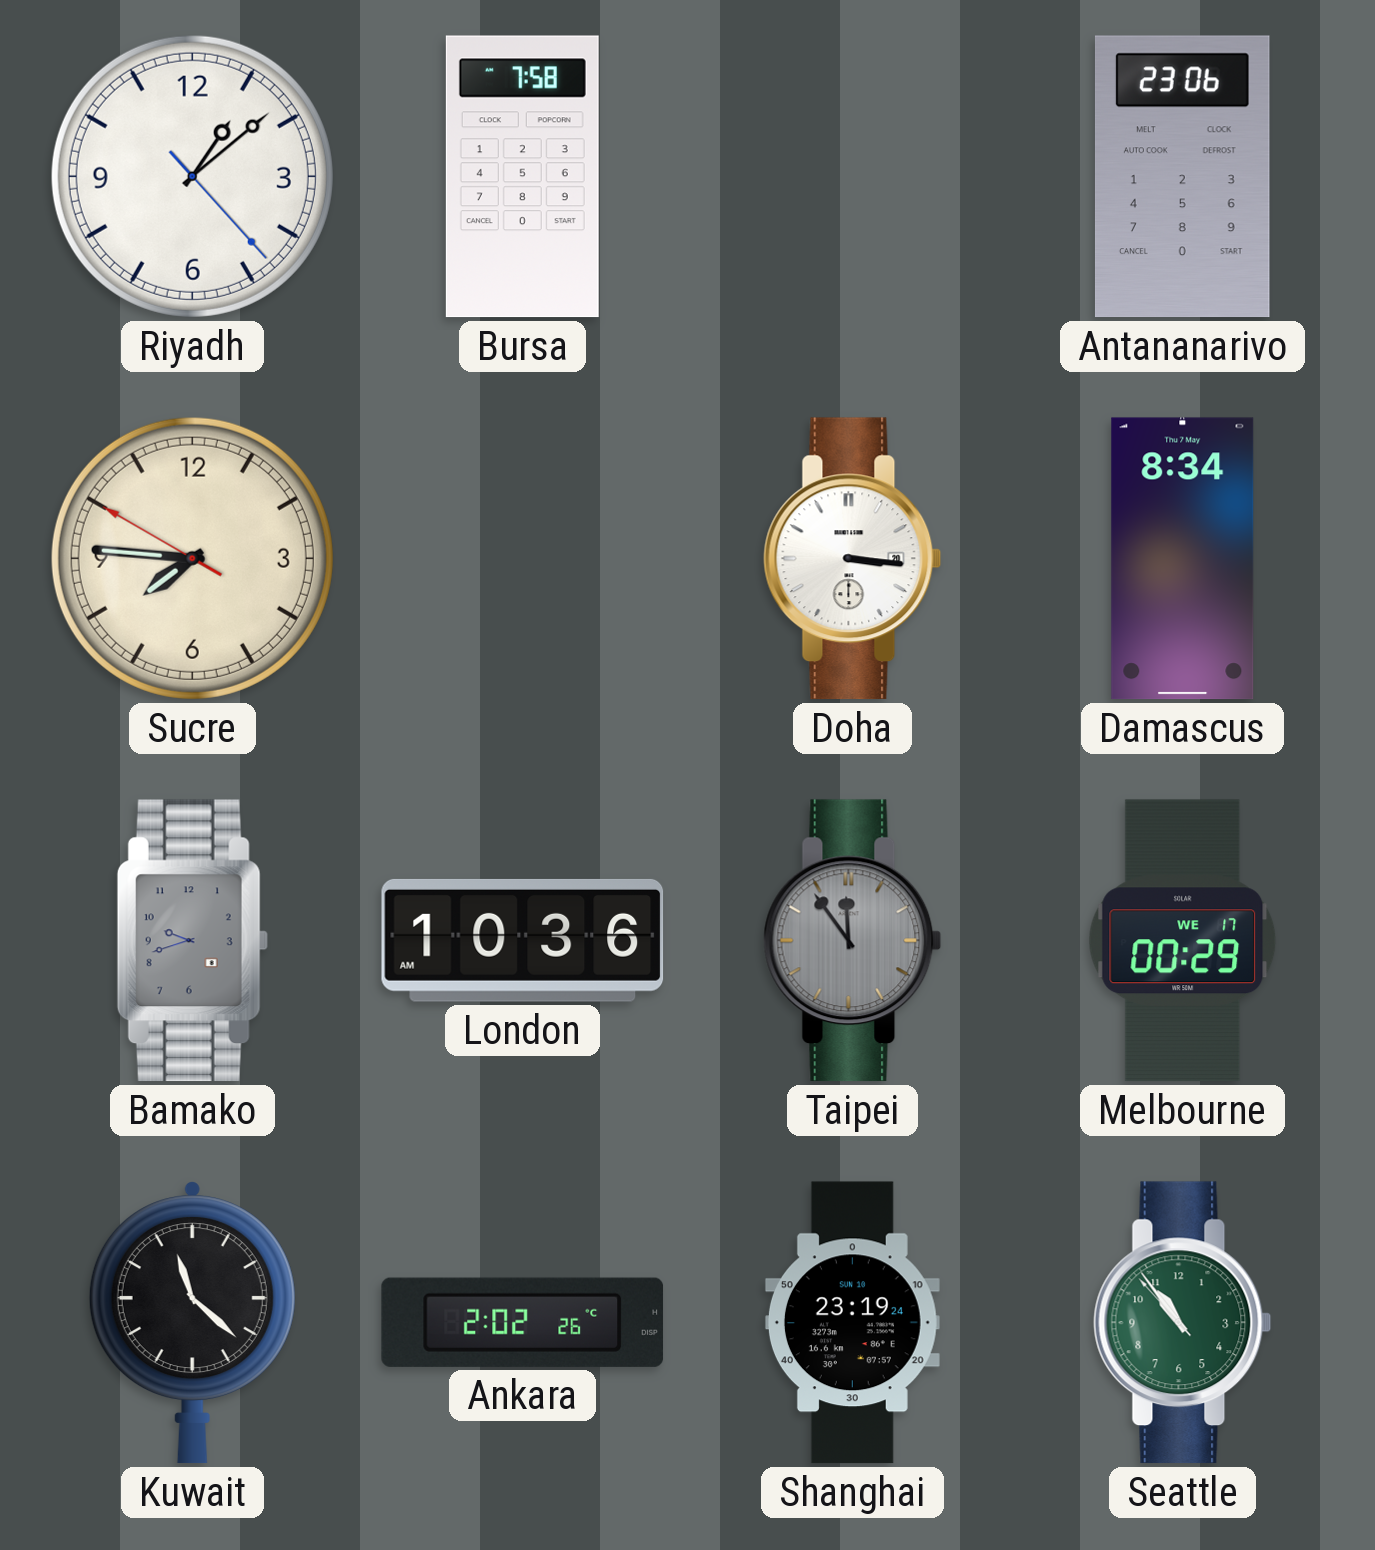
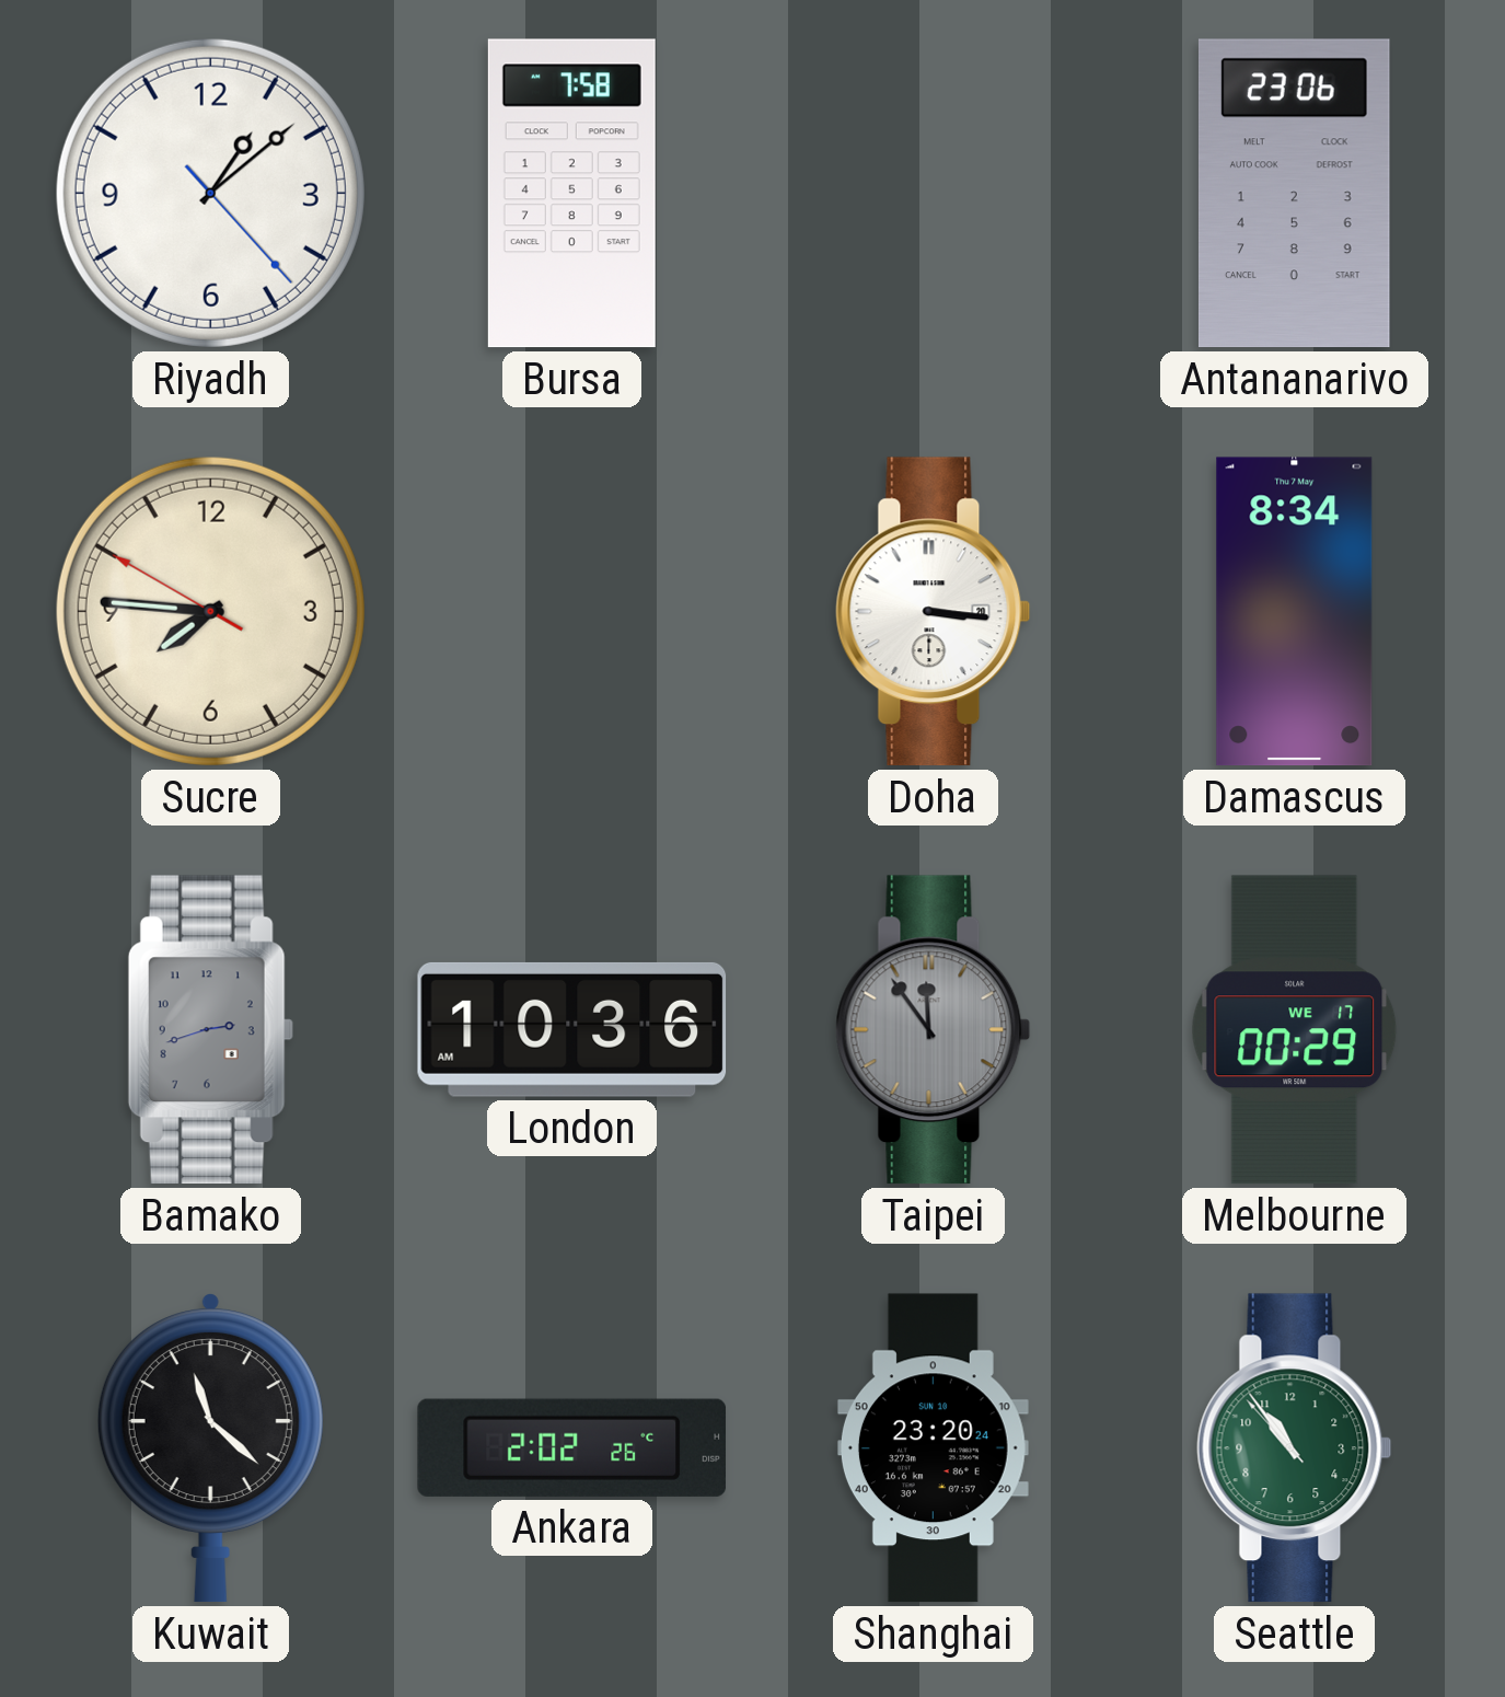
Bamako: 9:42 -> 2:42
Shanghai: 23:19 -> 23:20
